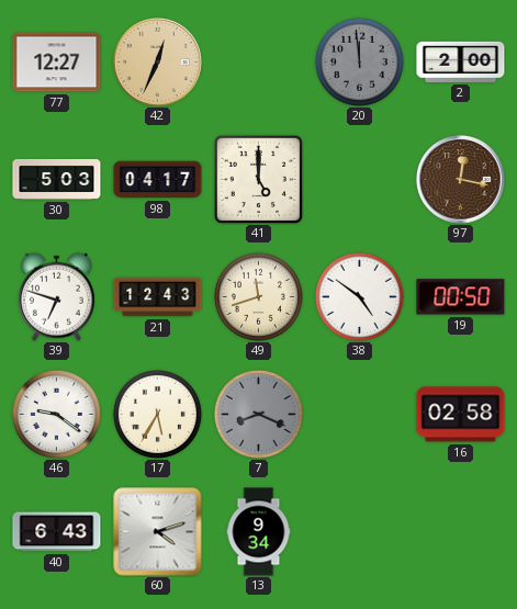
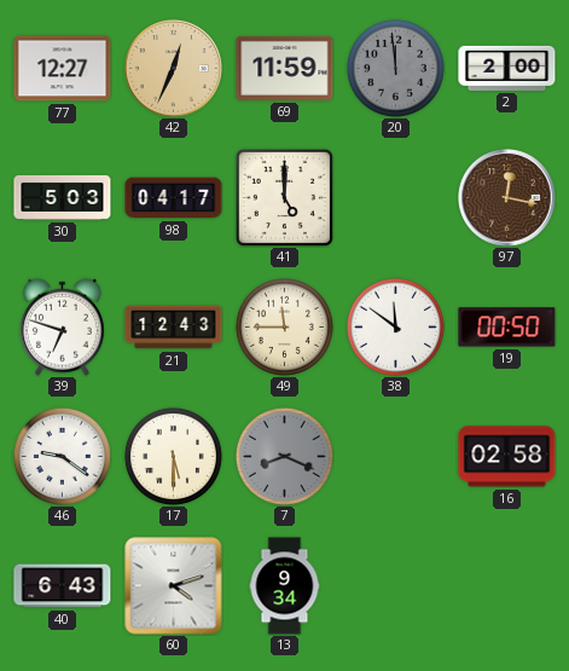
69: none -> 11:59
49: 11:42 -> 11:45
38: 4:51 -> 11:51
17: 5:35 -> 5:30
